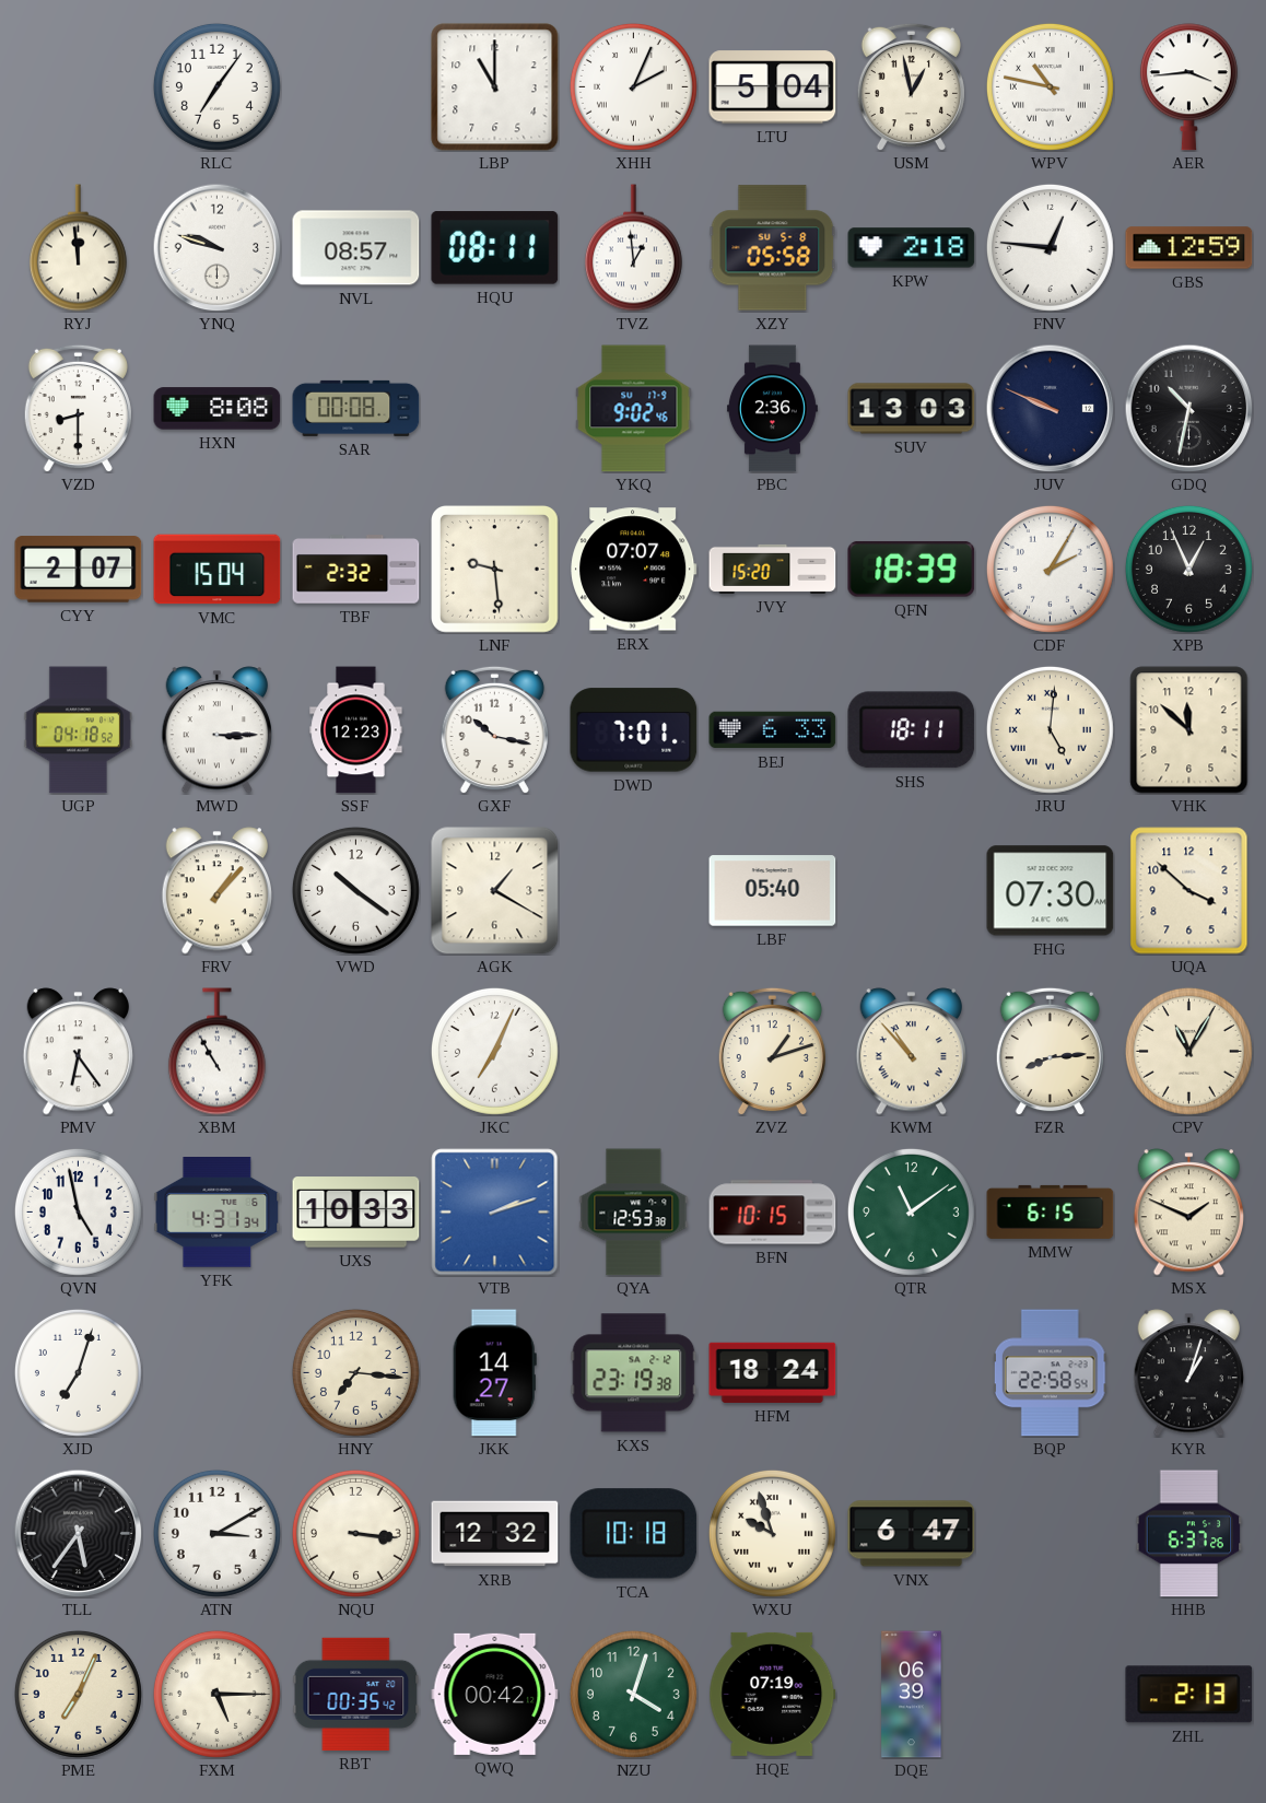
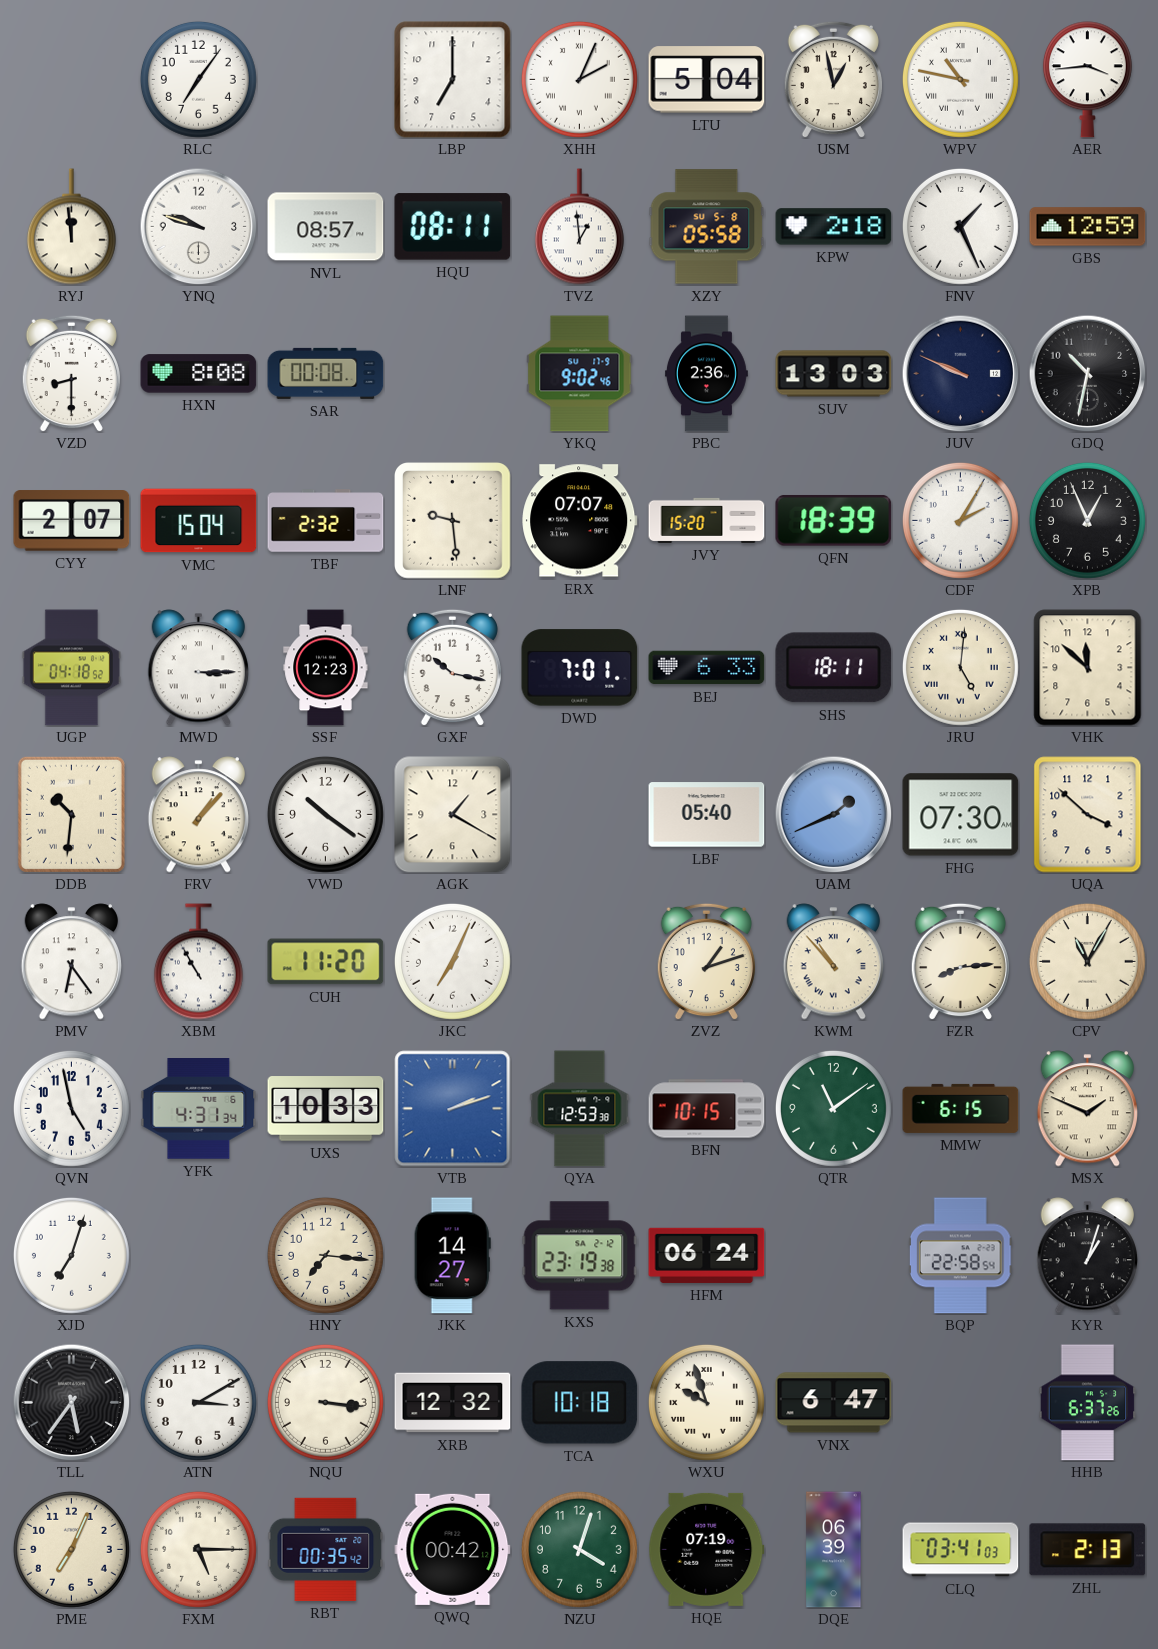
LBP: 11:00 -> 7:00
FNV: 12:46 -> 1:26
DDB: none -> 10:31
UAM: none -> 1:41
CUH: none -> 11:20
HFM: 18:24 -> 06:24
CLQ: none -> 03:41
